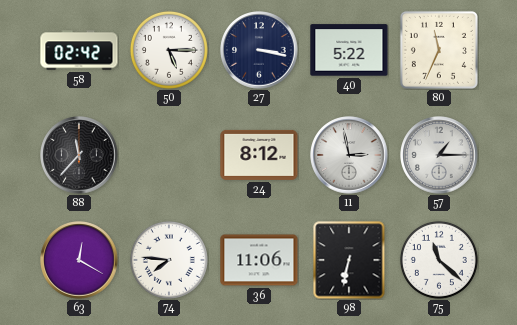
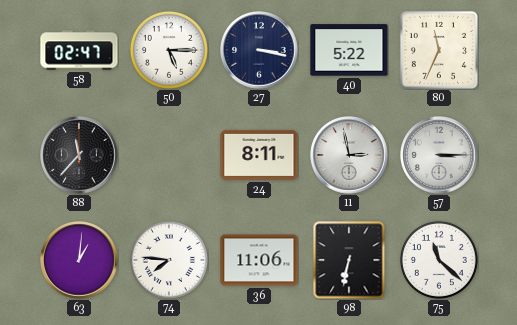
58: 02:42 -> 02:47
24: 8:12 -> 8:11
57: 1:15 -> 3:15
63: 12:20 -> 1:01
